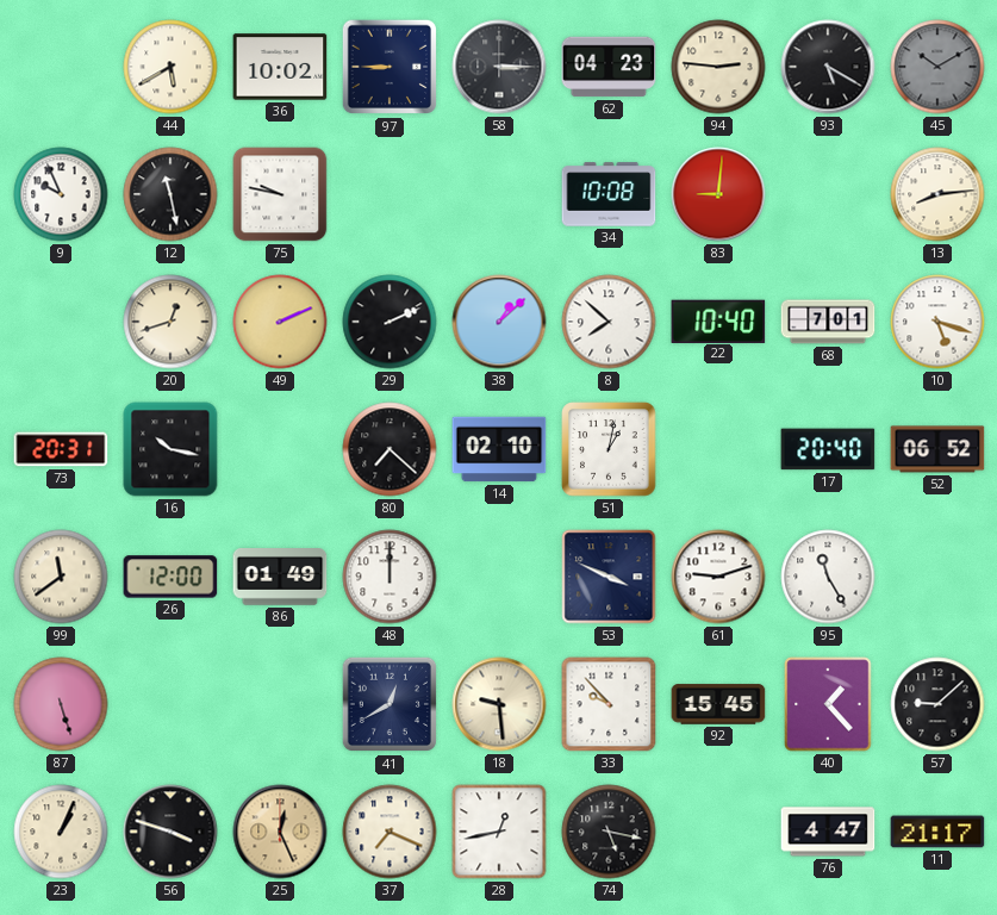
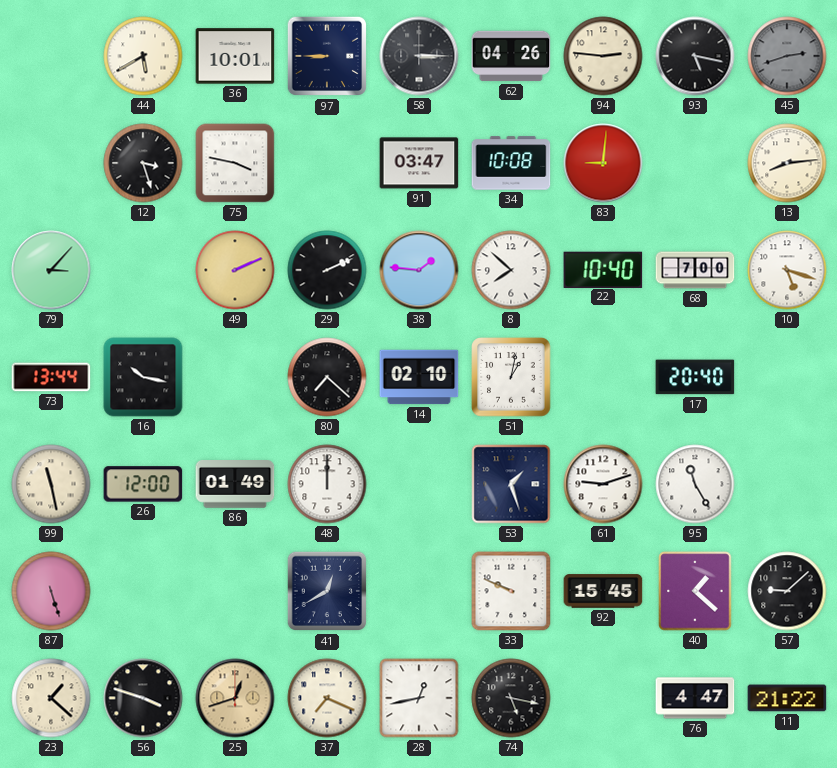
36: 10:02 -> 10:01
62: 04:23 -> 04:26
93: 5:20 -> 5:17
45: 10:10 -> 2:42
9: 9:56 -> none
12: 11:28 -> 3:27
75: 9:47 -> 3:47
91: none -> 03:47
79: none -> 3:07
20: 12:42 -> none
38: 1:08 -> 1:46
68: 7:01 -> 7:00
73: 20:31 -> 13:44
52: 06:52 -> none
99: 11:39 -> 11:28
53: 3:49 -> 1:27
18: 9:29 -> none
33: 9:53 -> 9:49
40: 1:23 -> 1:22
23: 1:04 -> 1:22
25: 12:26 -> 12:42
11: 21:17 -> 21:22
